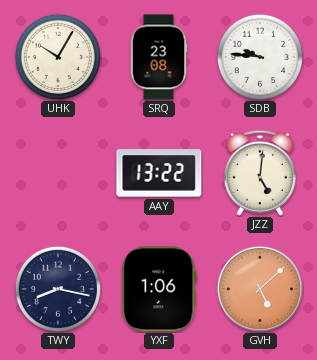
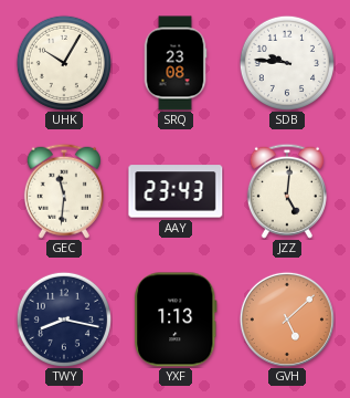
GEC: none -> 11:31
AAY: 13:22 -> 23:43
YXF: 1:06 -> 1:13
